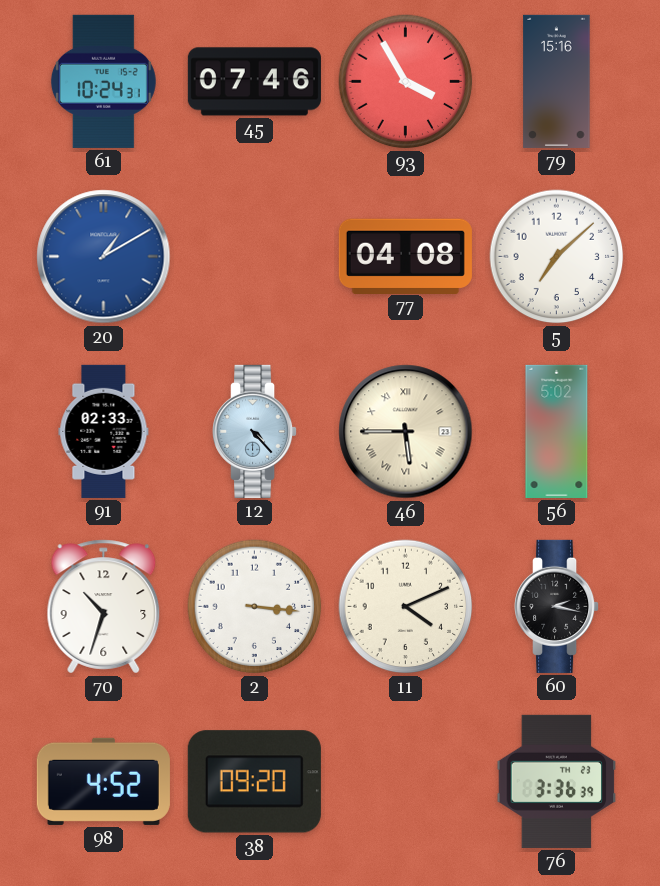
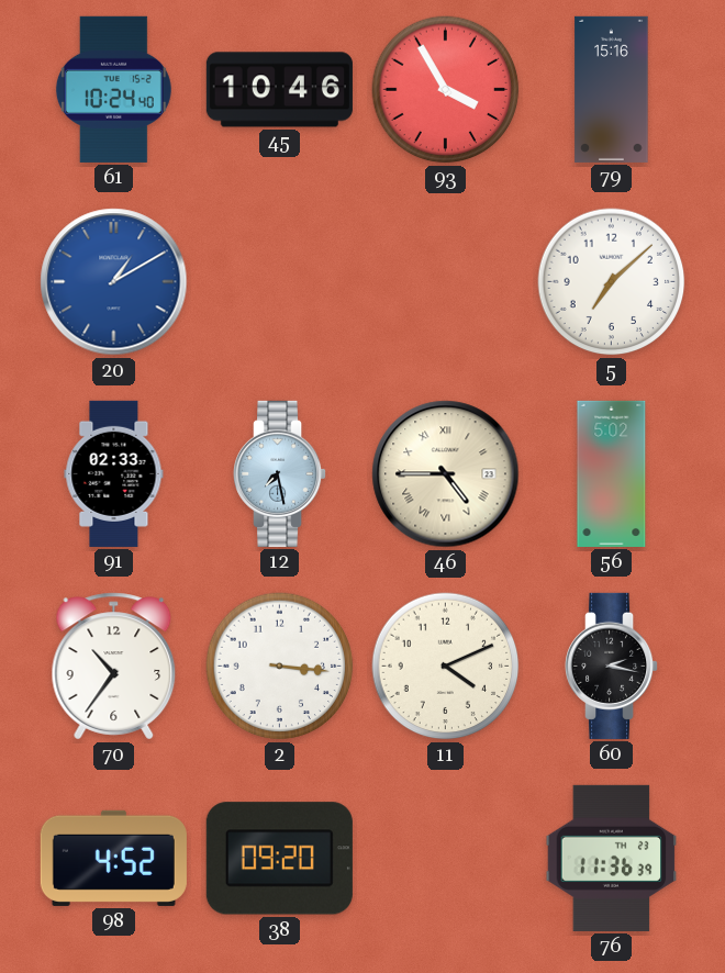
61: 10:24:31 -> 10:24:40
45: 07:46 -> 10:46
77: 04:08 -> none
12: 4:23 -> 7:28
46: 5:45 -> 4:45
70: 10:33 -> 10:36
76: 3:36 -> 11:36
